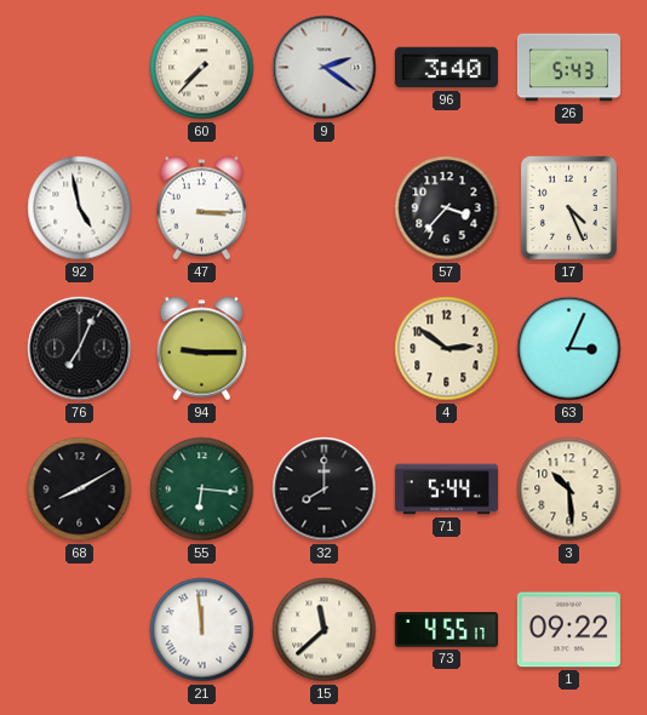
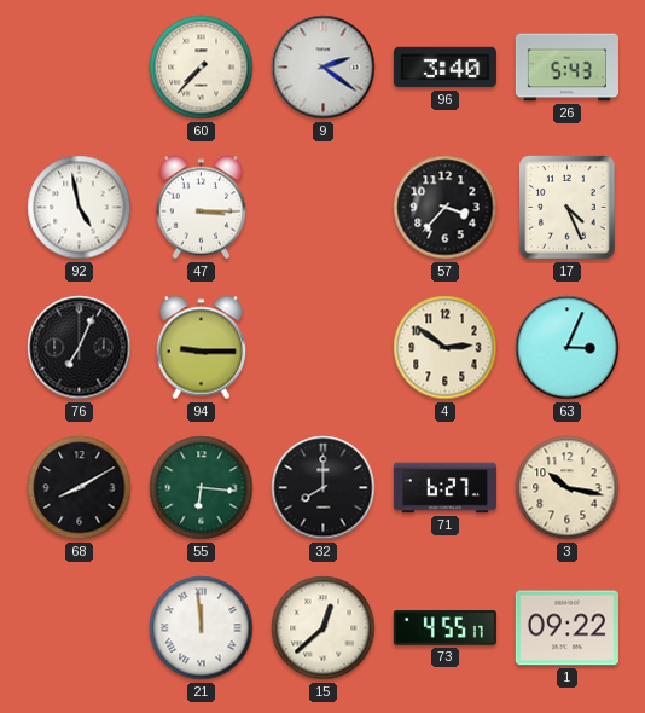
71: 5:44 -> 6:27
3: 10:29 -> 10:17
15: 11:38 -> 12:38
